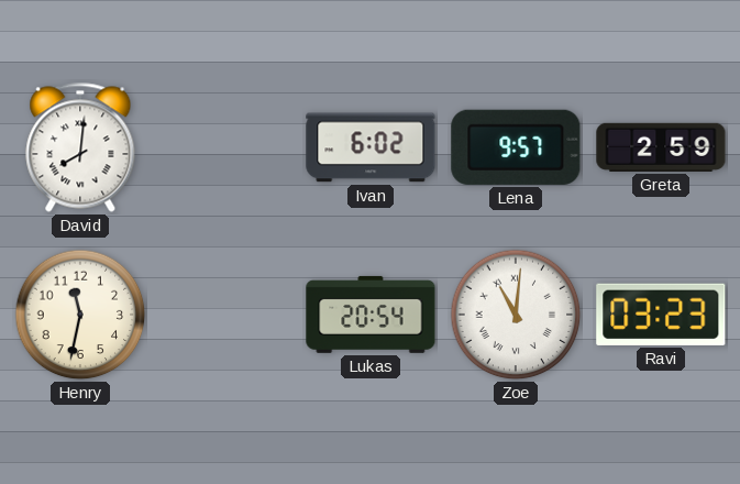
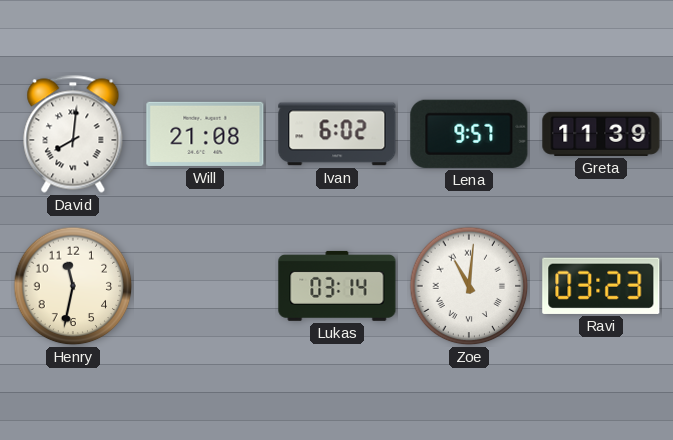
Will: none -> 21:08
Greta: 2:59 -> 11:39
Lukas: 20:54 -> 03:14
